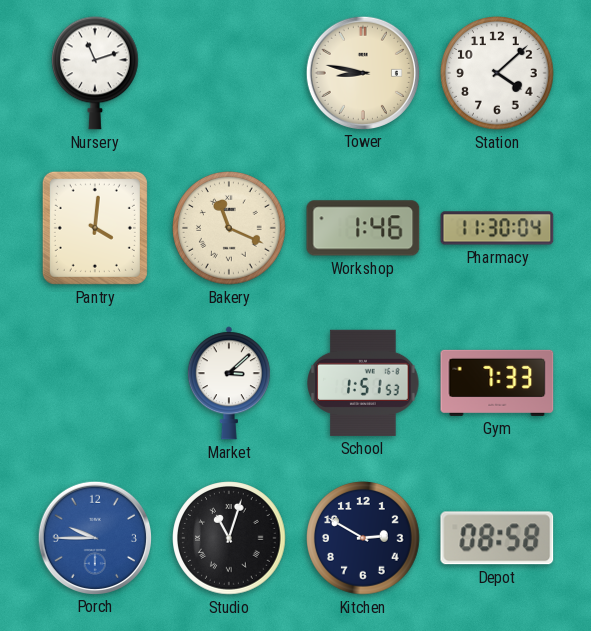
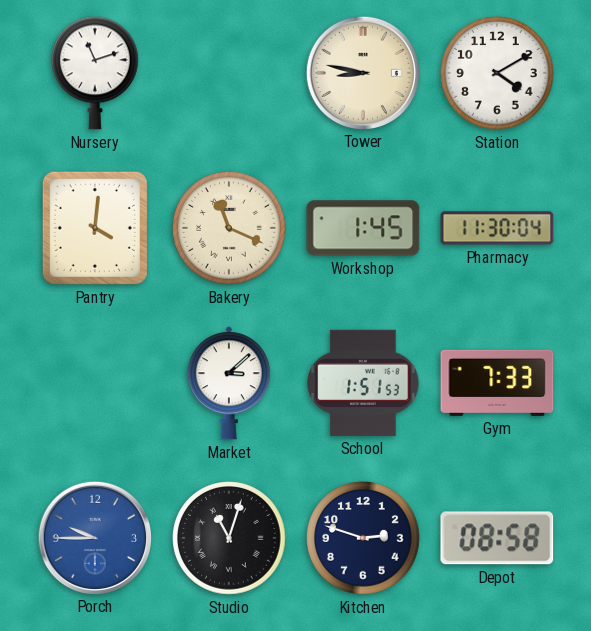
Station: 4:08 -> 4:10
Workshop: 1:46 -> 1:45
Kitchen: 2:50 -> 2:48
